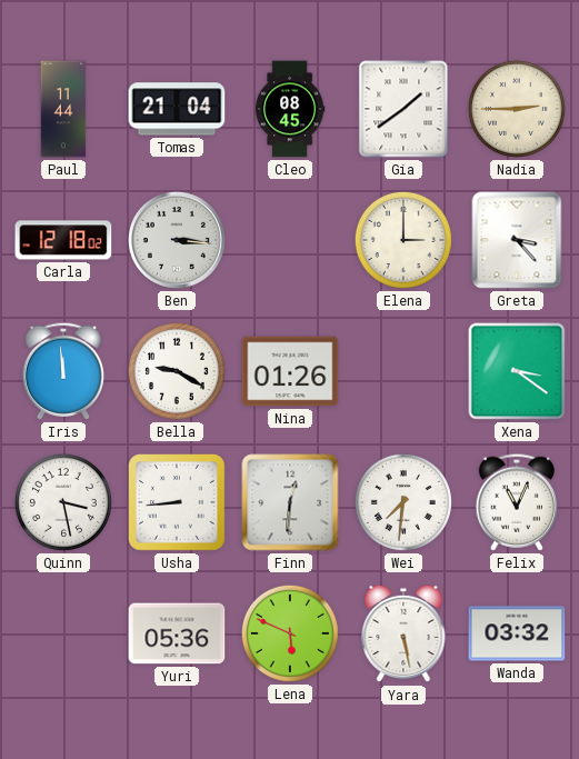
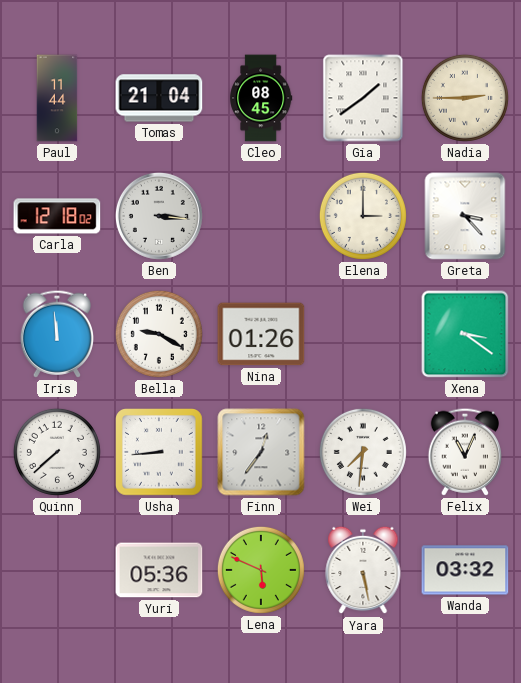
Quinn: 3:28 -> 7:38
Finn: 12:31 -> 12:36
